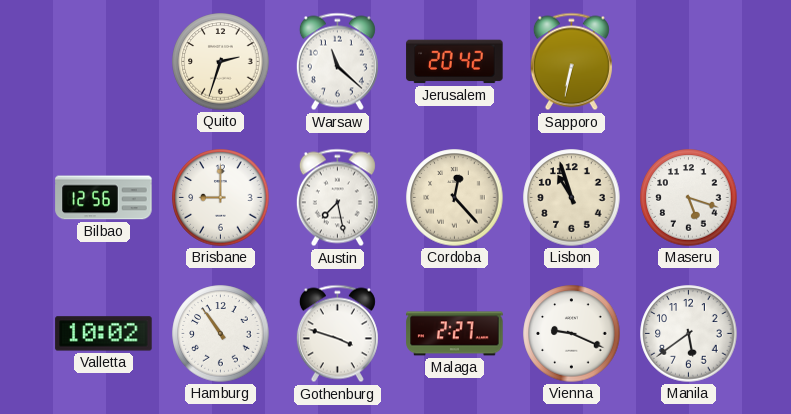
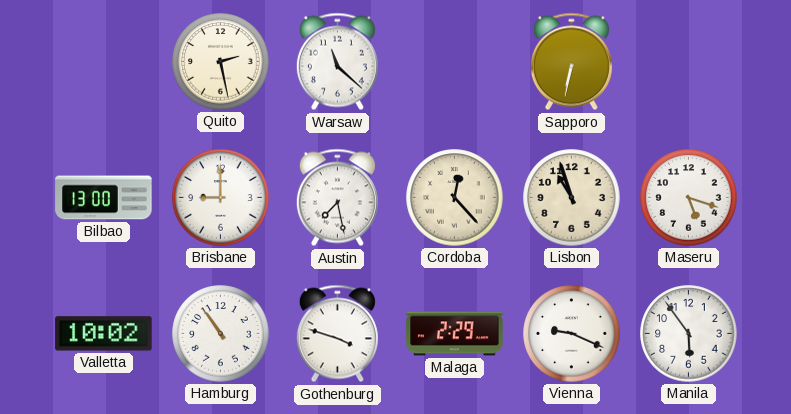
Quito: 2:33 -> 2:28
Jerusalem: 20:42 -> none
Bilbao: 12:56 -> 13:00
Malaga: 2:27 -> 2:29
Manila: 5:39 -> 5:54
